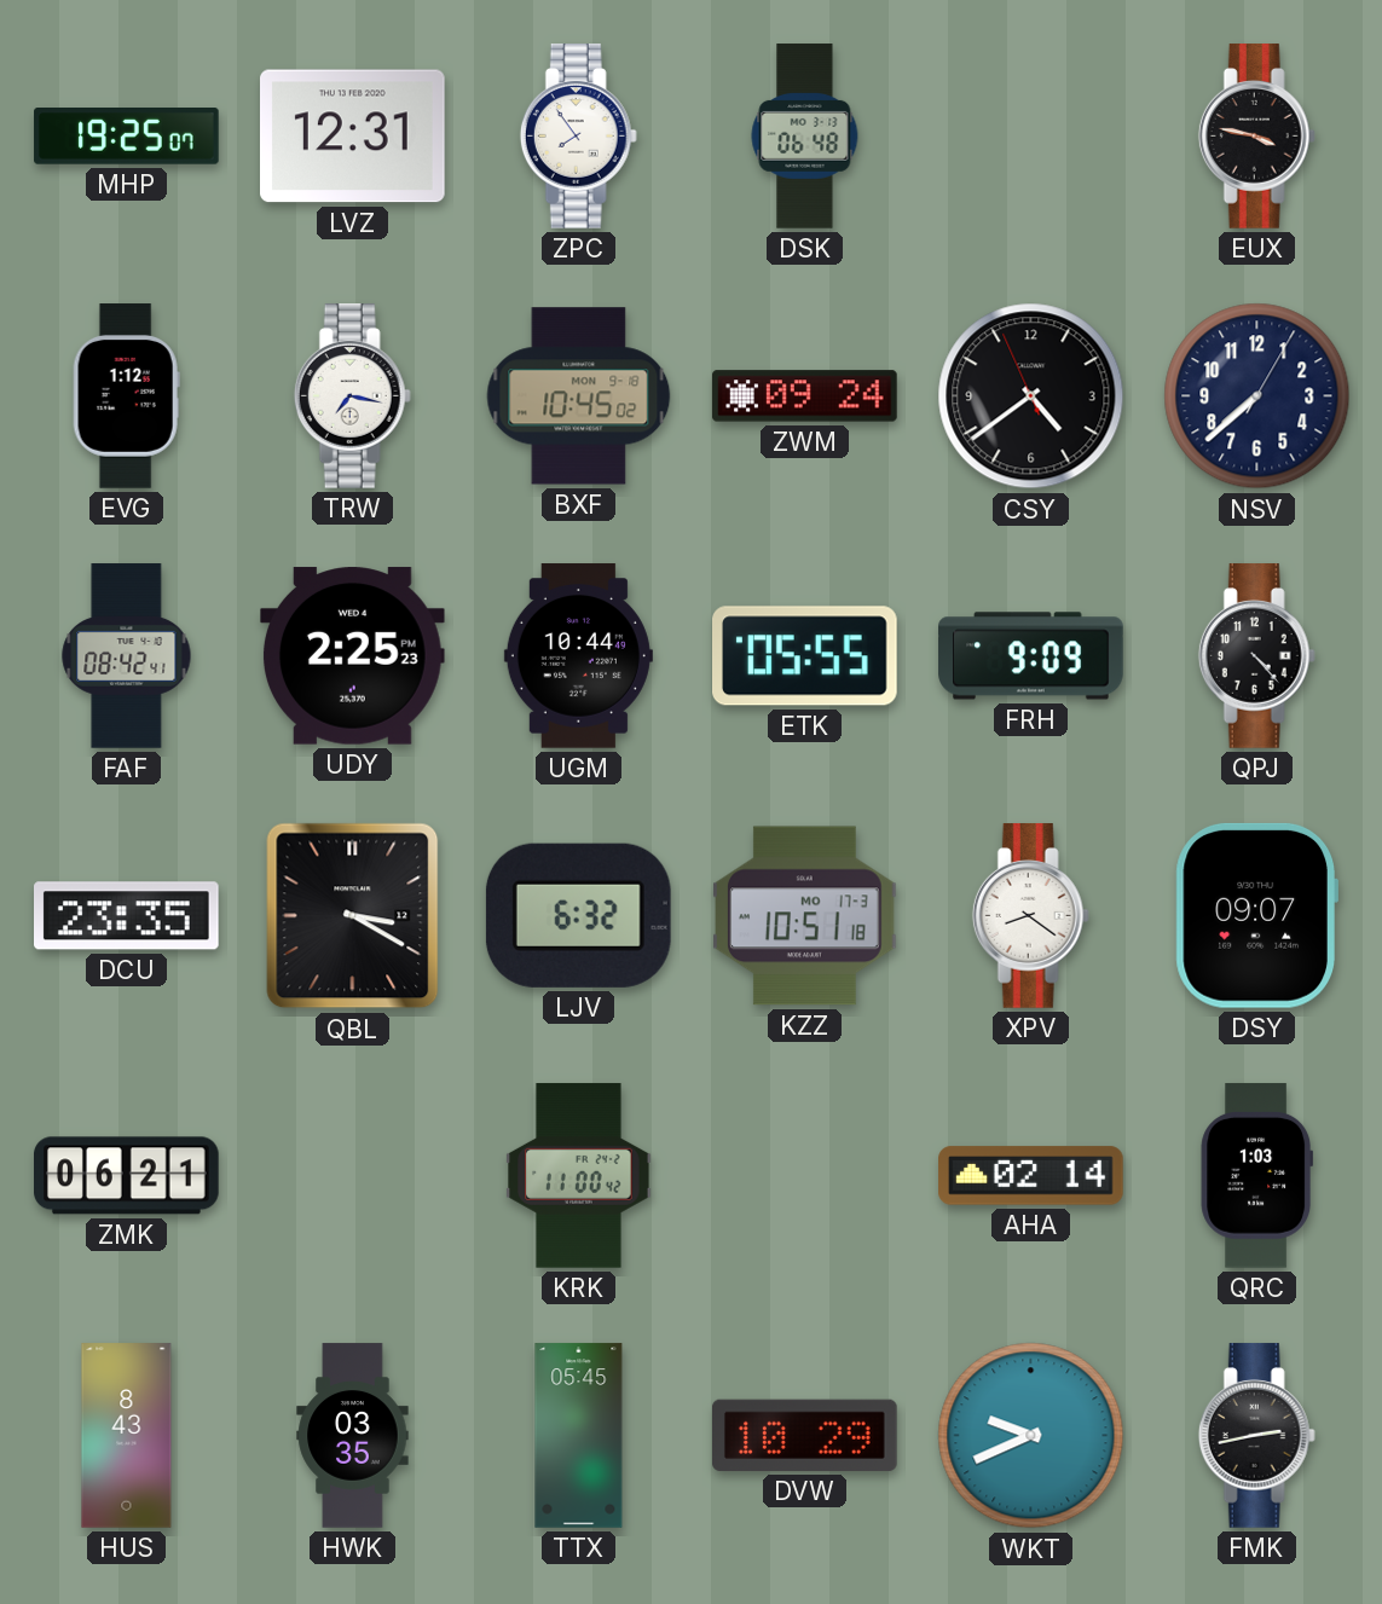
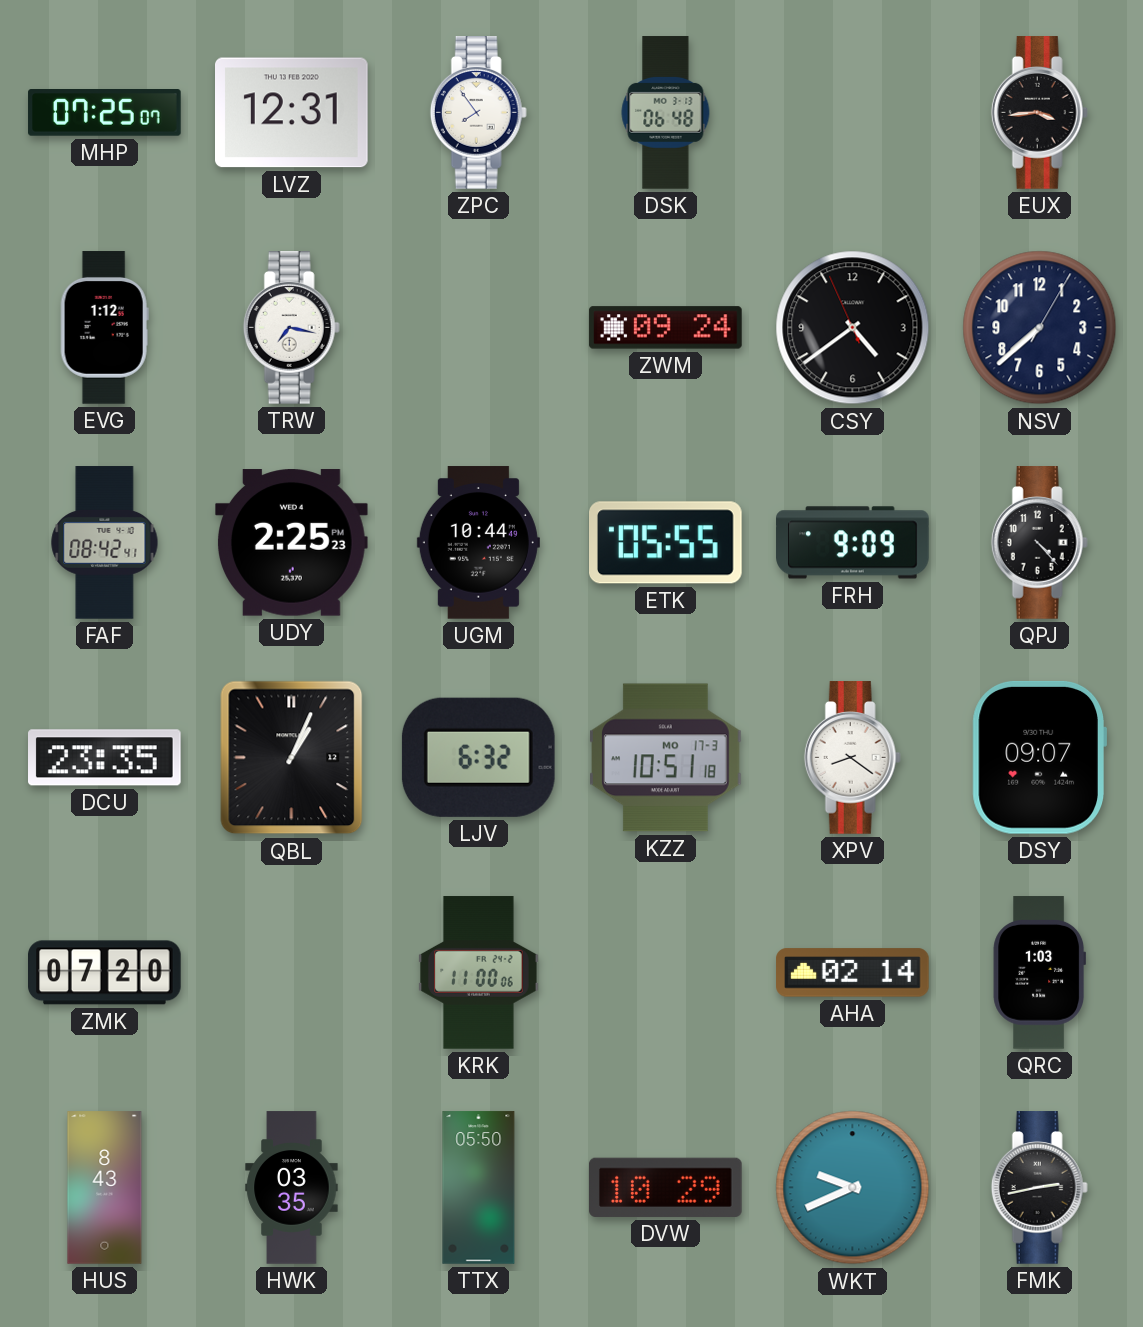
MHP: 19:25 -> 07:25
EUX: 3:47 -> 3:44
BXF: 10:45 -> none
QBL: 3:20 -> 1:04
ZMK: 06:21 -> 07:20
KRK: 11:00:42 -> 11:00:06
TTX: 05:45 -> 05:50
